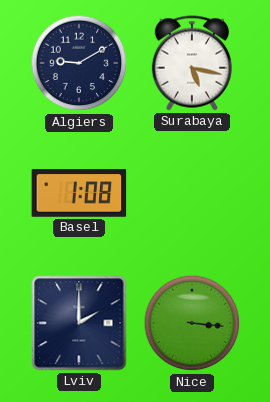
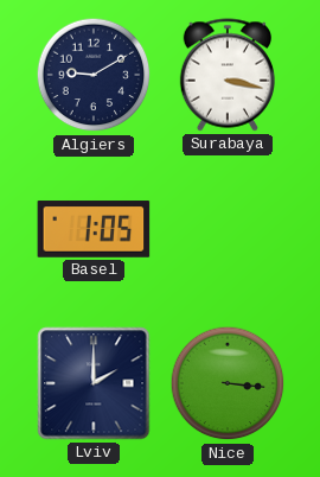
Surabaya: 5:17 -> 3:17
Basel: 1:08 -> 1:05
